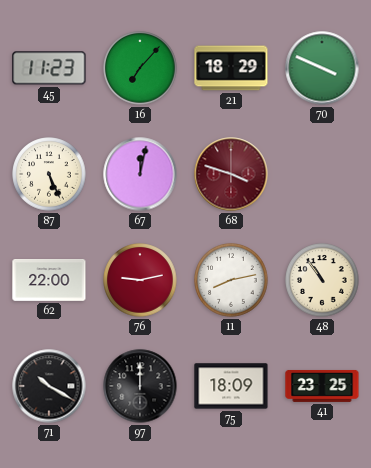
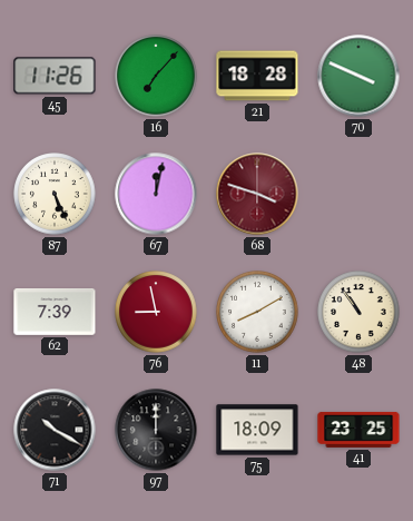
45: 11:23 -> 11:26
21: 18:29 -> 18:28
62: 22:00 -> 7:39
76: 9:13 -> 8:58
11: 8:13 -> 8:10
